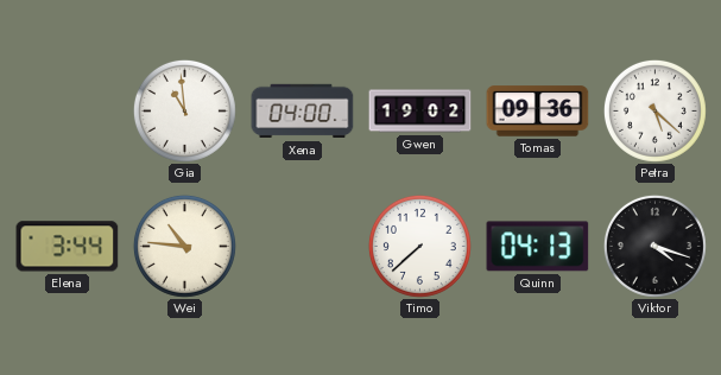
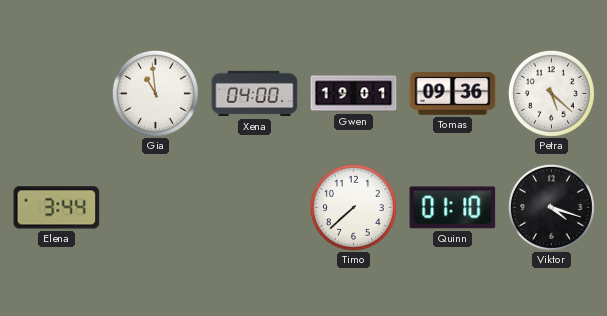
Gwen: 19:02 -> 19:01
Wei: 10:46 -> none
Quinn: 04:13 -> 01:10
